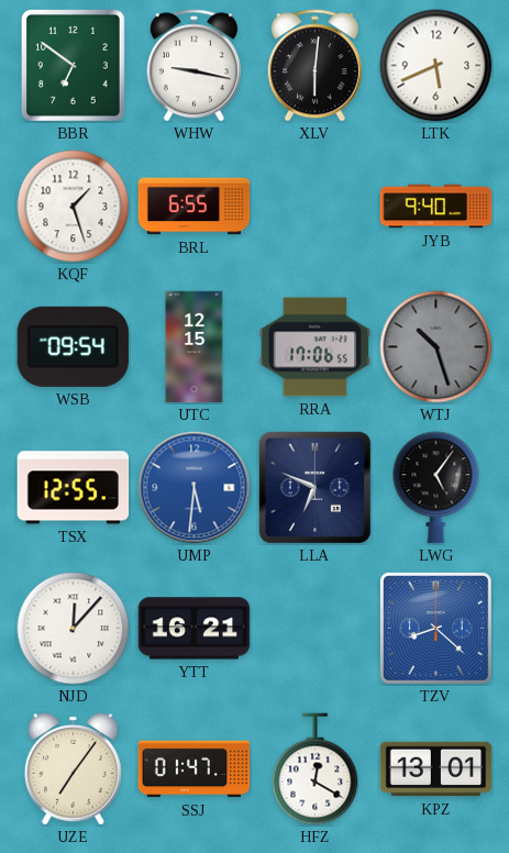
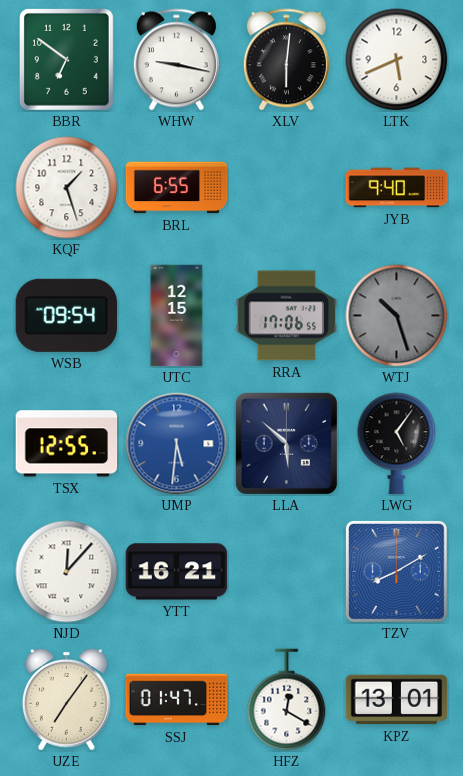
LLA: 6:49 -> 5:52
TZV: 8:22 -> 8:10
